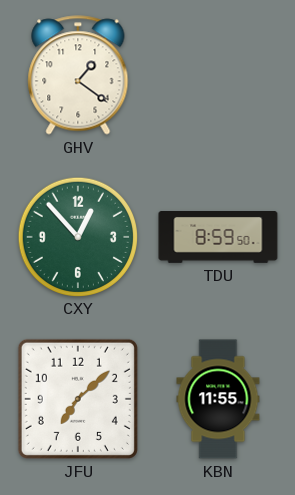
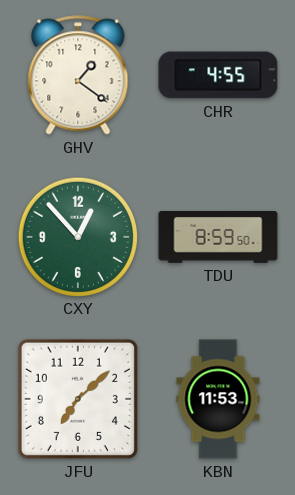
CHR: none -> 4:55
KBN: 11:55 -> 11:53
